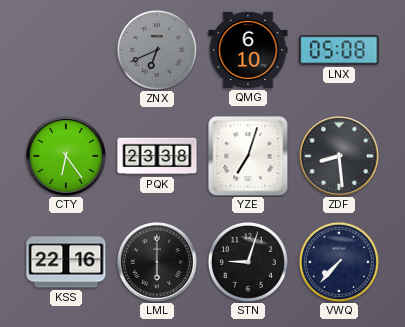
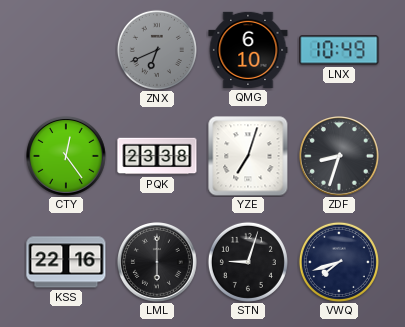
LNX: 05:08 -> 10:49
CTY: 6:24 -> 12:24
ZDF: 8:29 -> 8:33
VWQ: 7:37 -> 7:42
